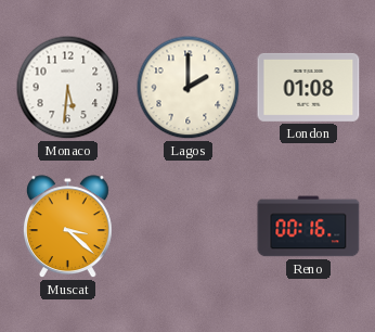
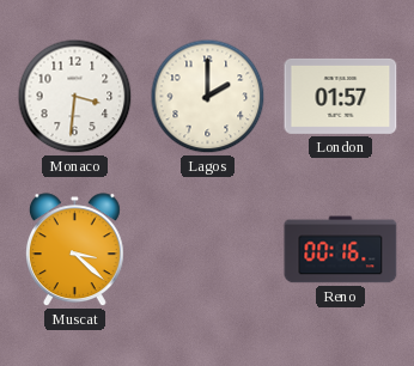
Monaco: 5:31 -> 3:31
London: 01:08 -> 01:57
